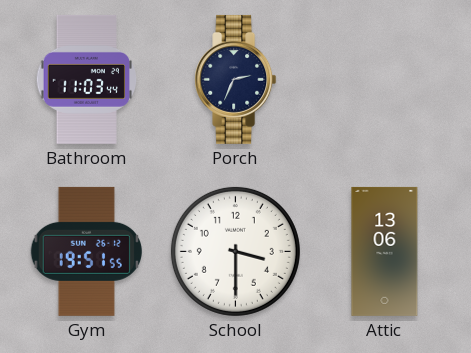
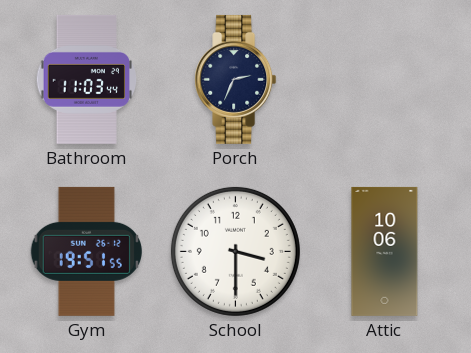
Attic: 13:06 -> 10:06
